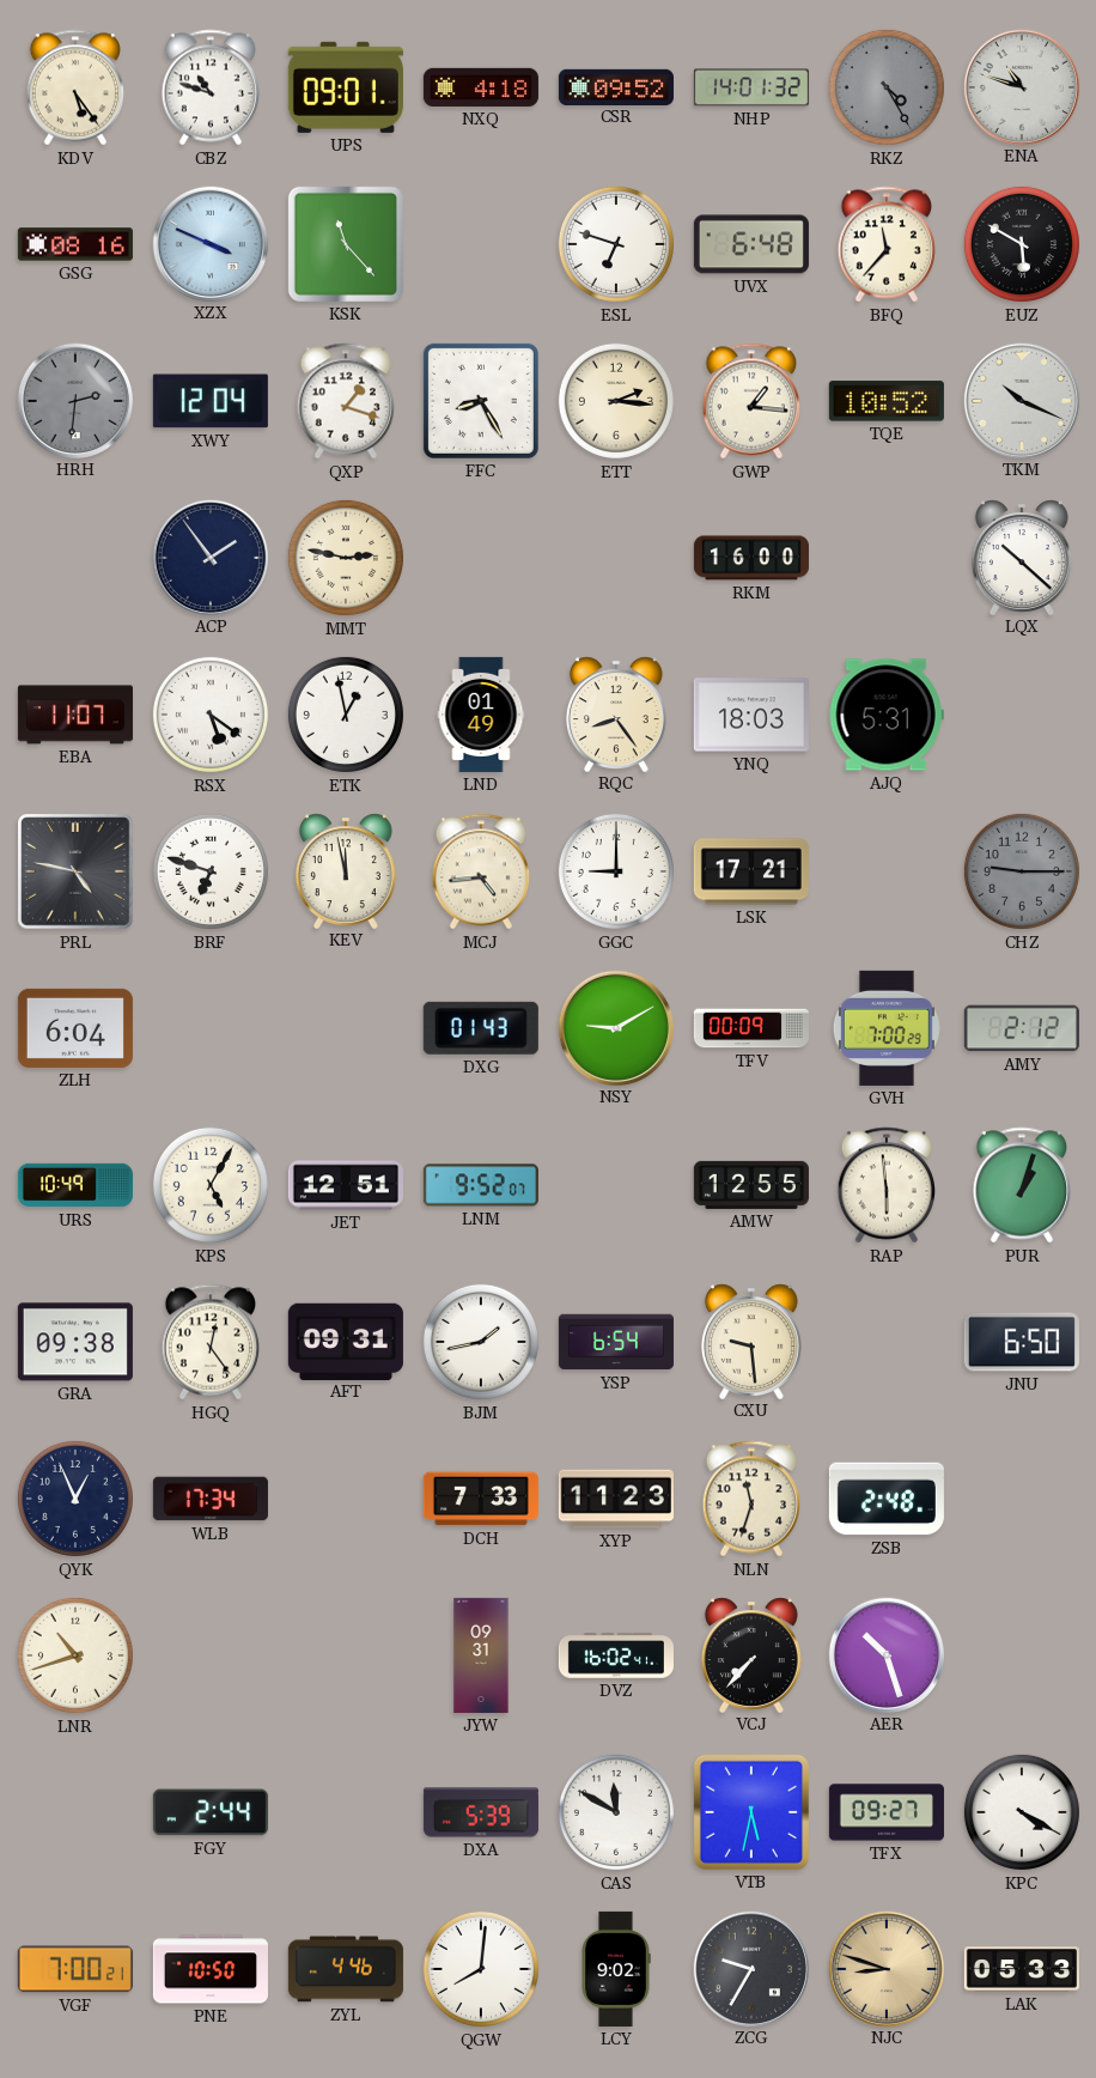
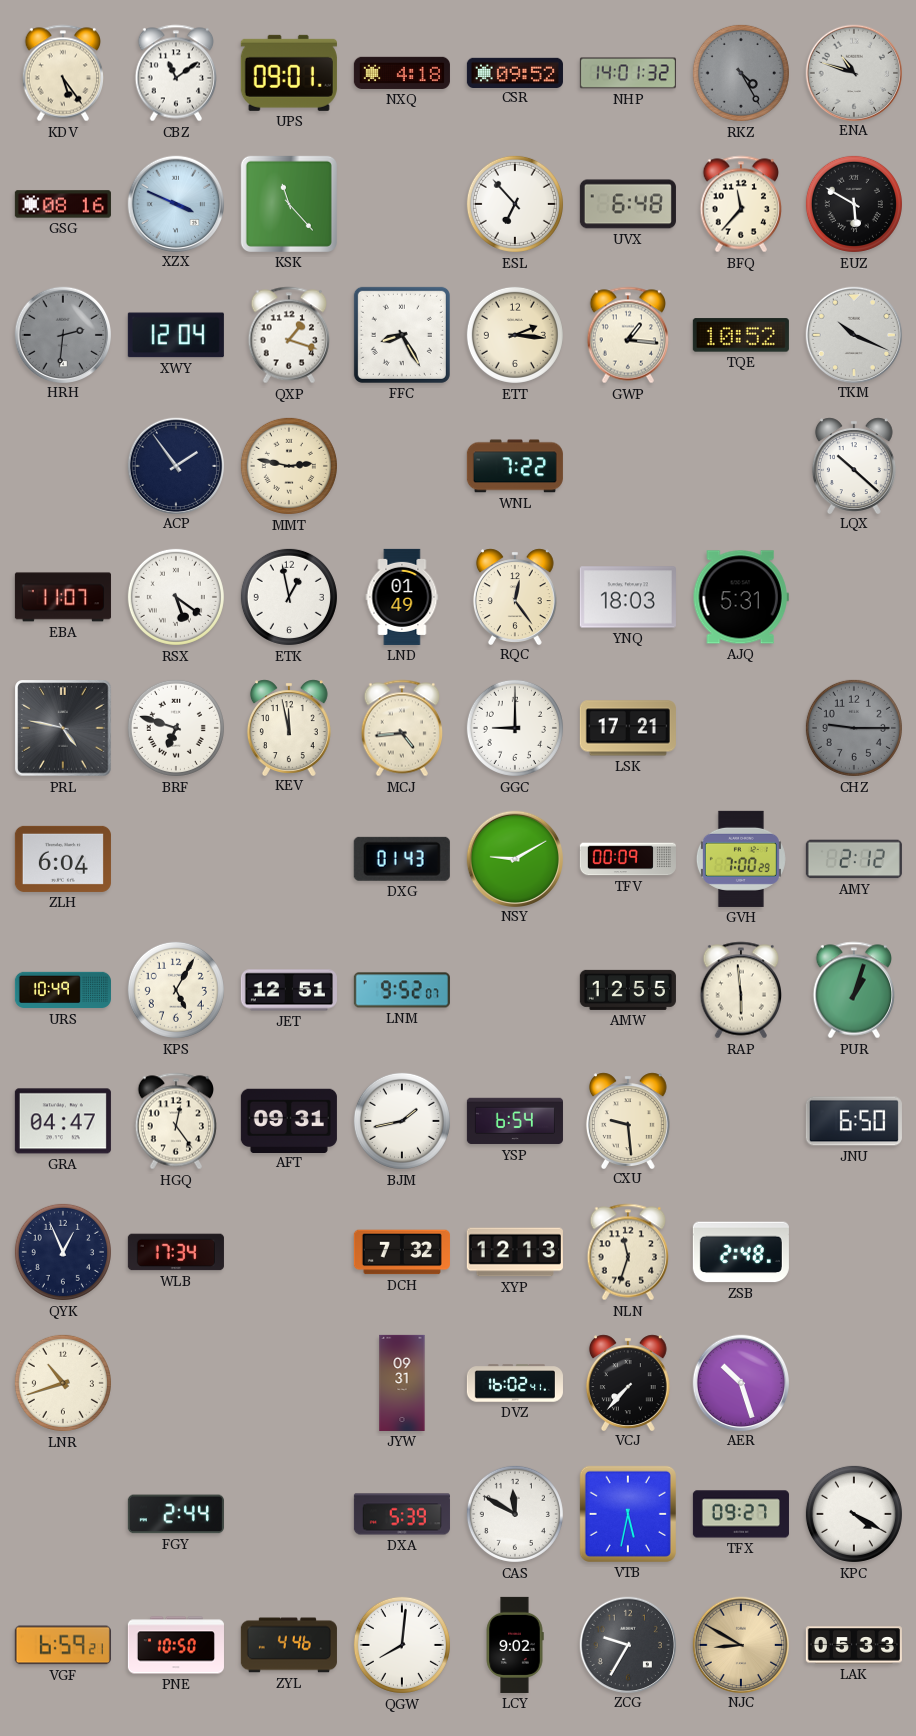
CBZ: 10:48 -> 11:09
ESL: 6:48 -> 6:53
WNL: none -> 7:22
RKM: 16:00 -> none
RQC: 8:24 -> 12:24
GRA: 09:38 -> 04:47
DCH: 7:33 -> 7:32
XYP: 11:23 -> 12:13
VGF: 7:00 -> 6:59
NJC: 8:48 -> 8:50
